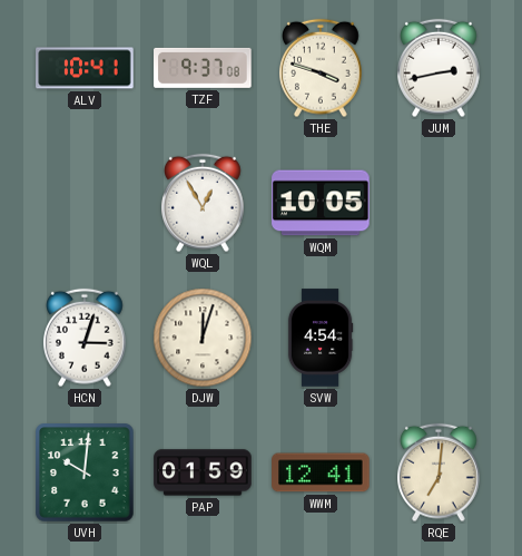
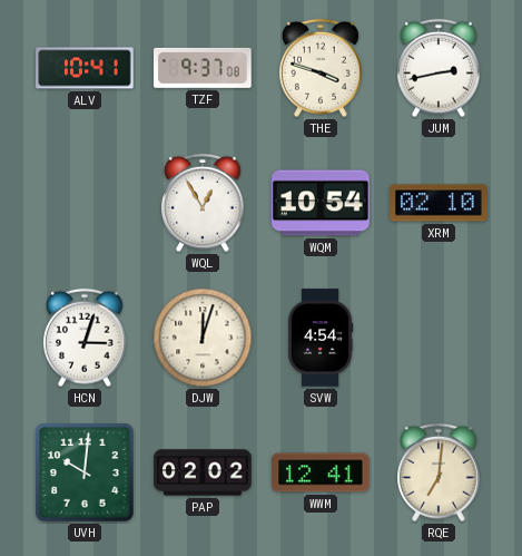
WQM: 10:05 -> 10:54
XRM: none -> 02:10
PAP: 01:59 -> 02:02
